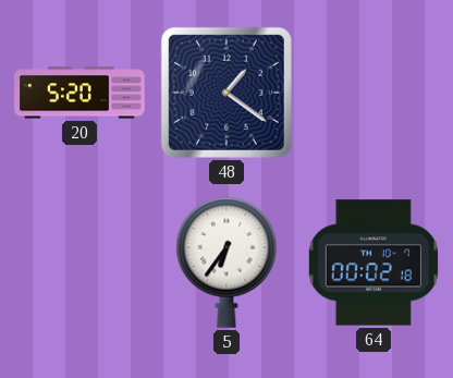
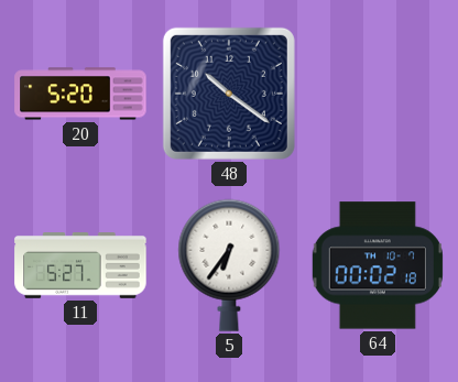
48: 1:21 -> 10:21
11: none -> 5:27
